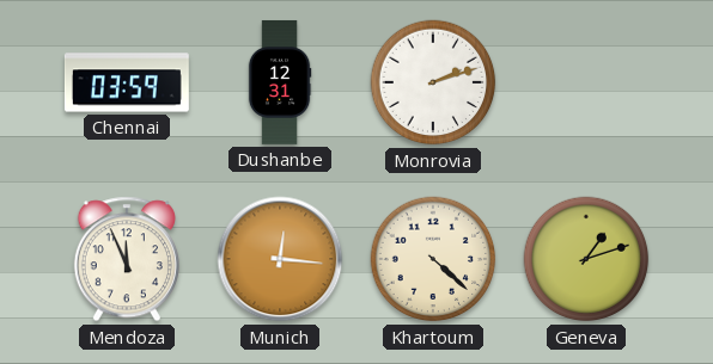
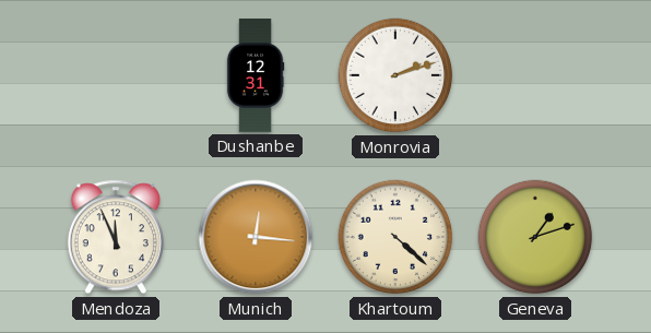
Chennai: 03:59 -> none
